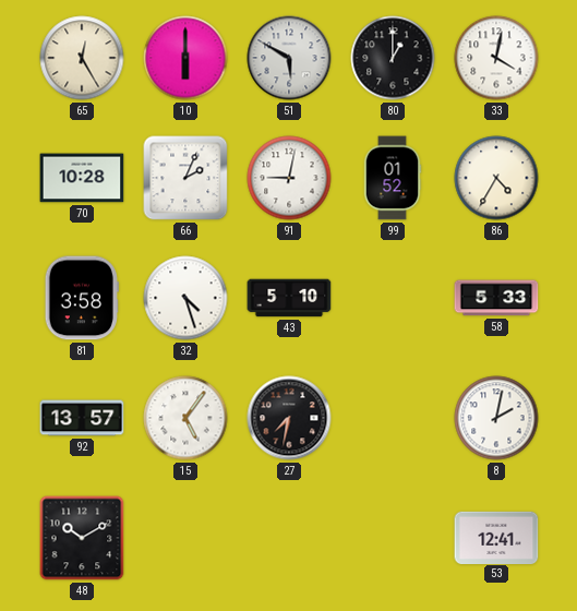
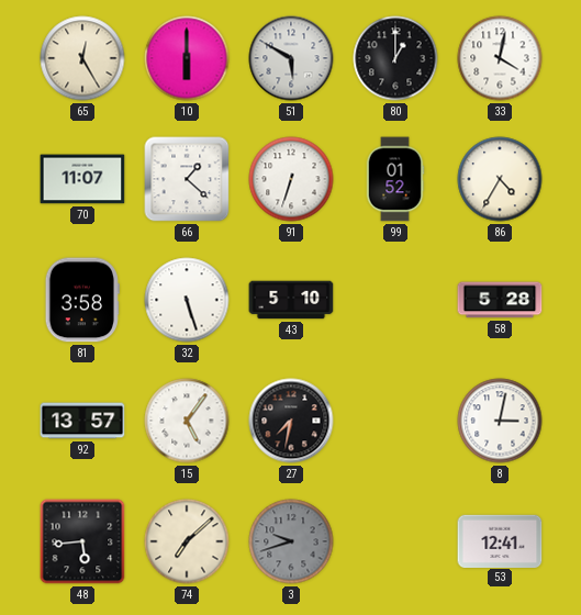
70: 10:28 -> 11:07
66: 2:04 -> 1:22
91: 9:02 -> 6:33
32: 4:27 -> 5:27
58: 5:33 -> 5:28
8: 2:02 -> 3:02
48: 10:10 -> 5:44
74: none -> 7:08
3: none -> 9:42
